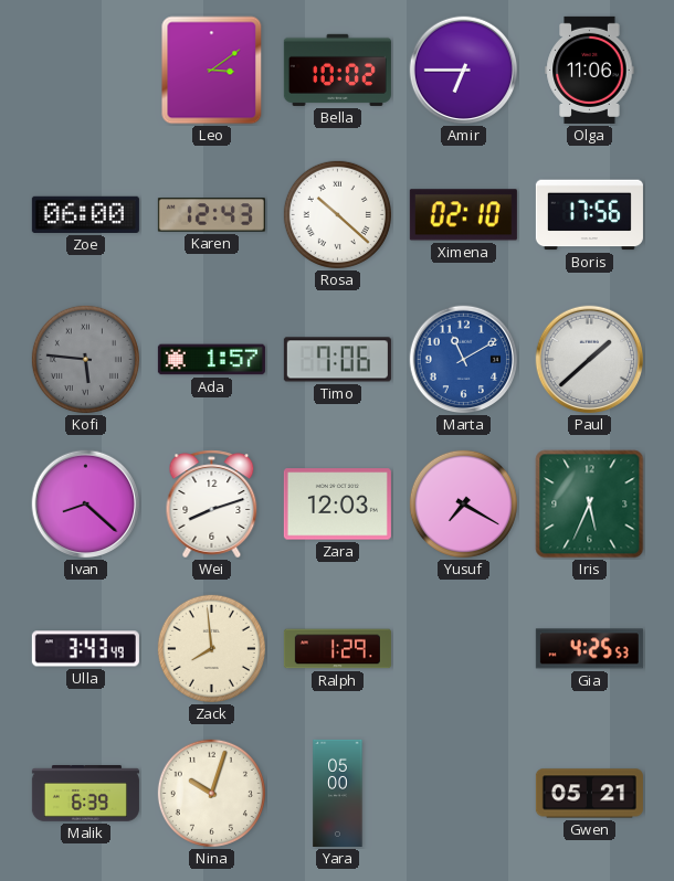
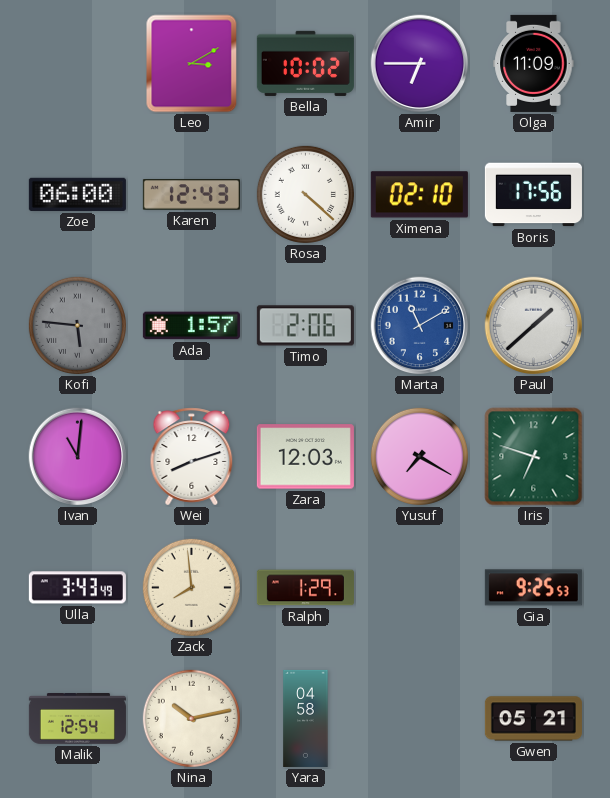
Leo: 3:09 -> 3:10
Olga: 11:06 -> 11:09
Rosa: 10:22 -> 4:22
Timo: 7:06 -> 2:06
Ivan: 8:22 -> 11:01
Iris: 5:34 -> 6:48
Gia: 4:25 -> 9:25
Malik: 6:39 -> 12:54
Nina: 10:03 -> 10:13
Yara: 05:00 -> 04:58
